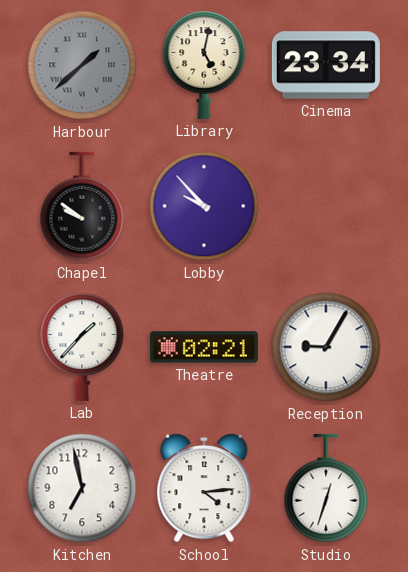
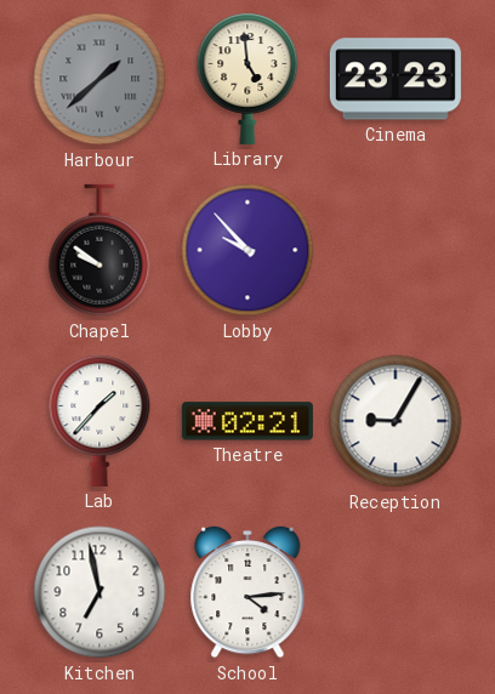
Library: 5:02 -> 4:59
Cinema: 23:34 -> 23:23
Studio: 12:33 -> none
